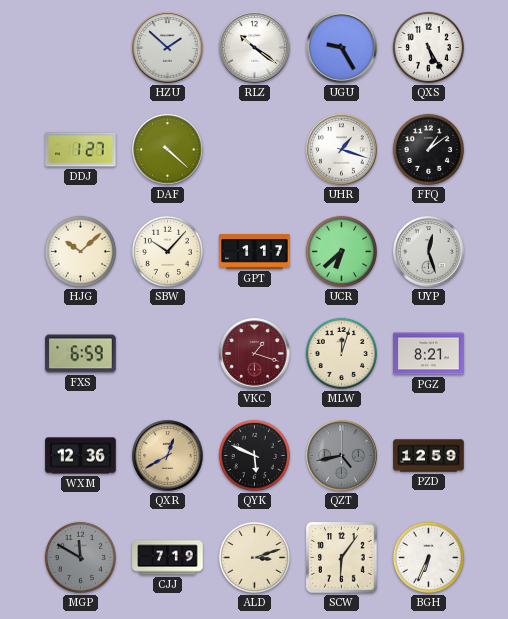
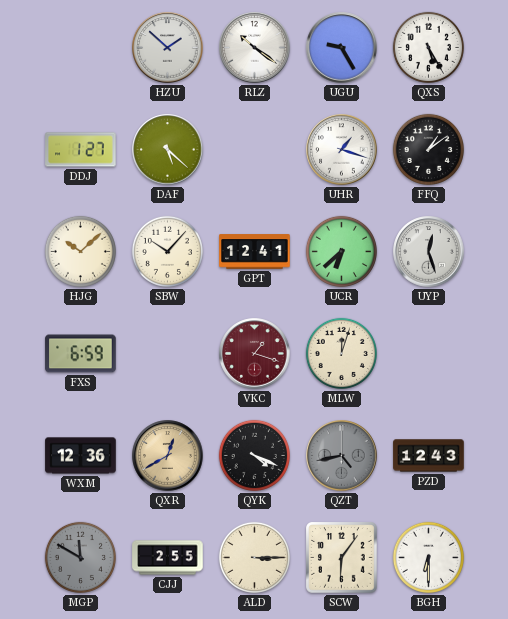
DAF: 4:22 -> 5:22
GPT: 1:17 -> 12:41
PGZ: 8:21 -> none
QYK: 5:49 -> 4:19
PZD: 12:59 -> 12:43
CJJ: 7:19 -> 2:55
ALD: 3:12 -> 3:15
BGH: 6:34 -> 6:30
